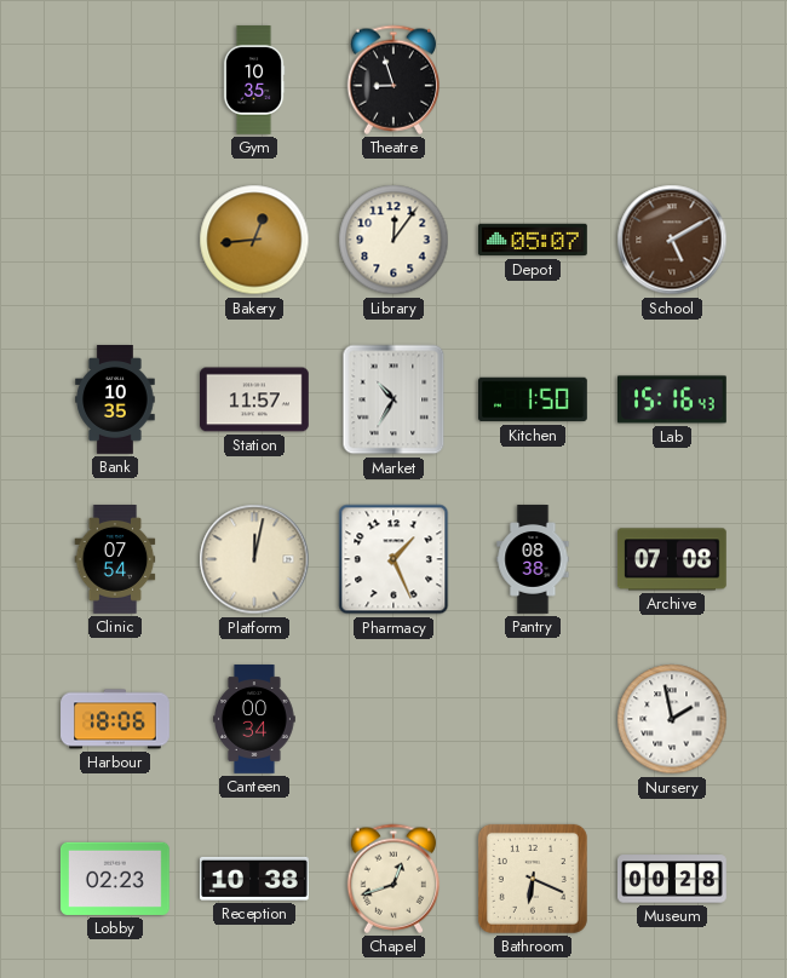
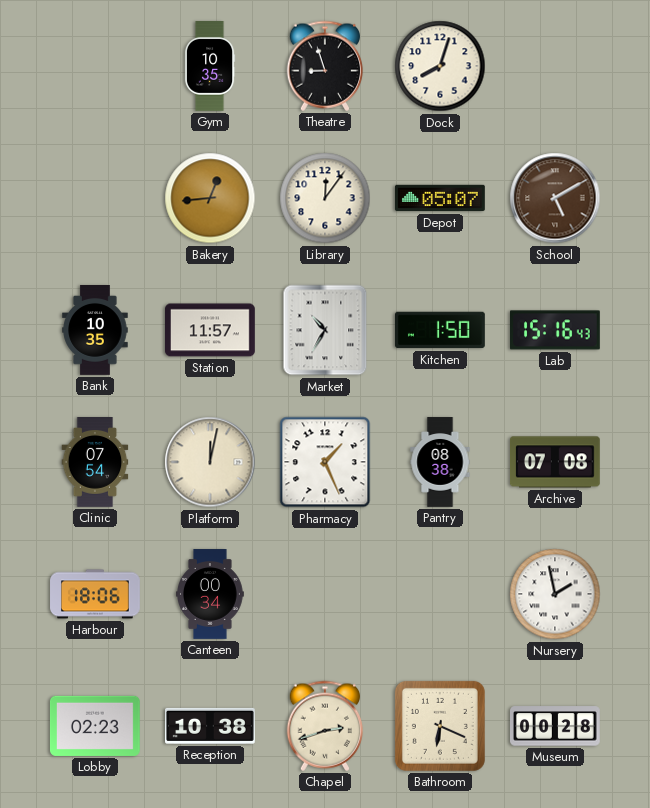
Dock: none -> 8:03
Chapel: 12:42 -> 2:42
